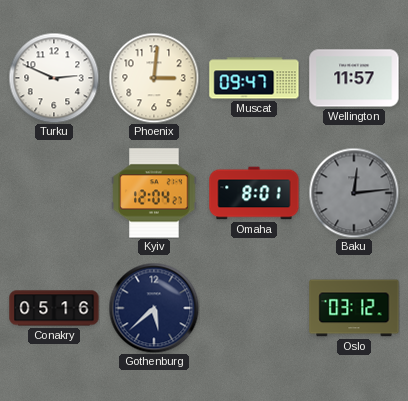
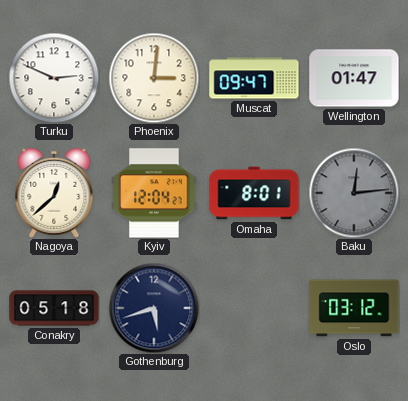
Wellington: 11:57 -> 01:47
Nagoya: none -> 12:38
Conakry: 05:16 -> 05:18
Gothenburg: 5:38 -> 5:42
